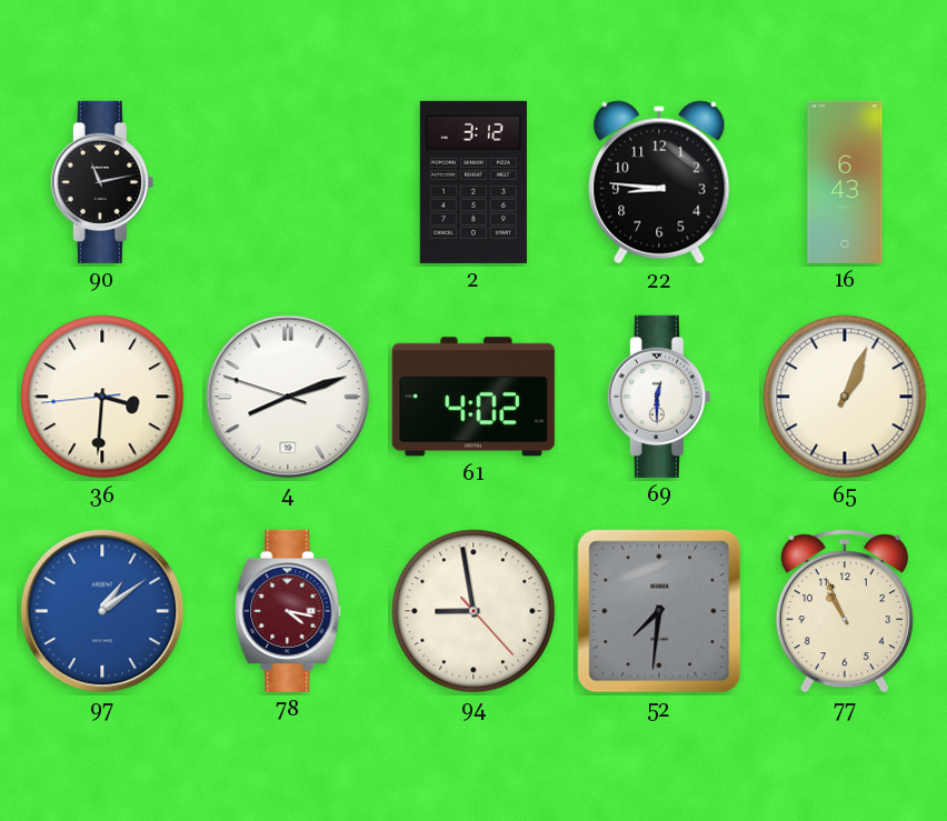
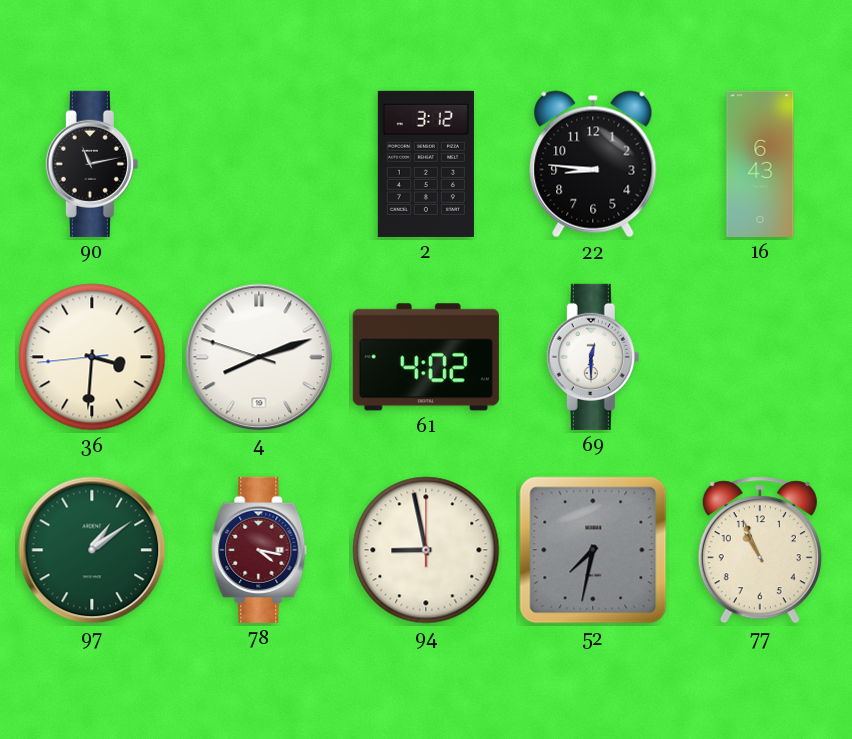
65: 1:04 -> none
97 dial: blue -> green
94: 8:58:23 -> 8:58:00
52: 7:31 -> 7:32
